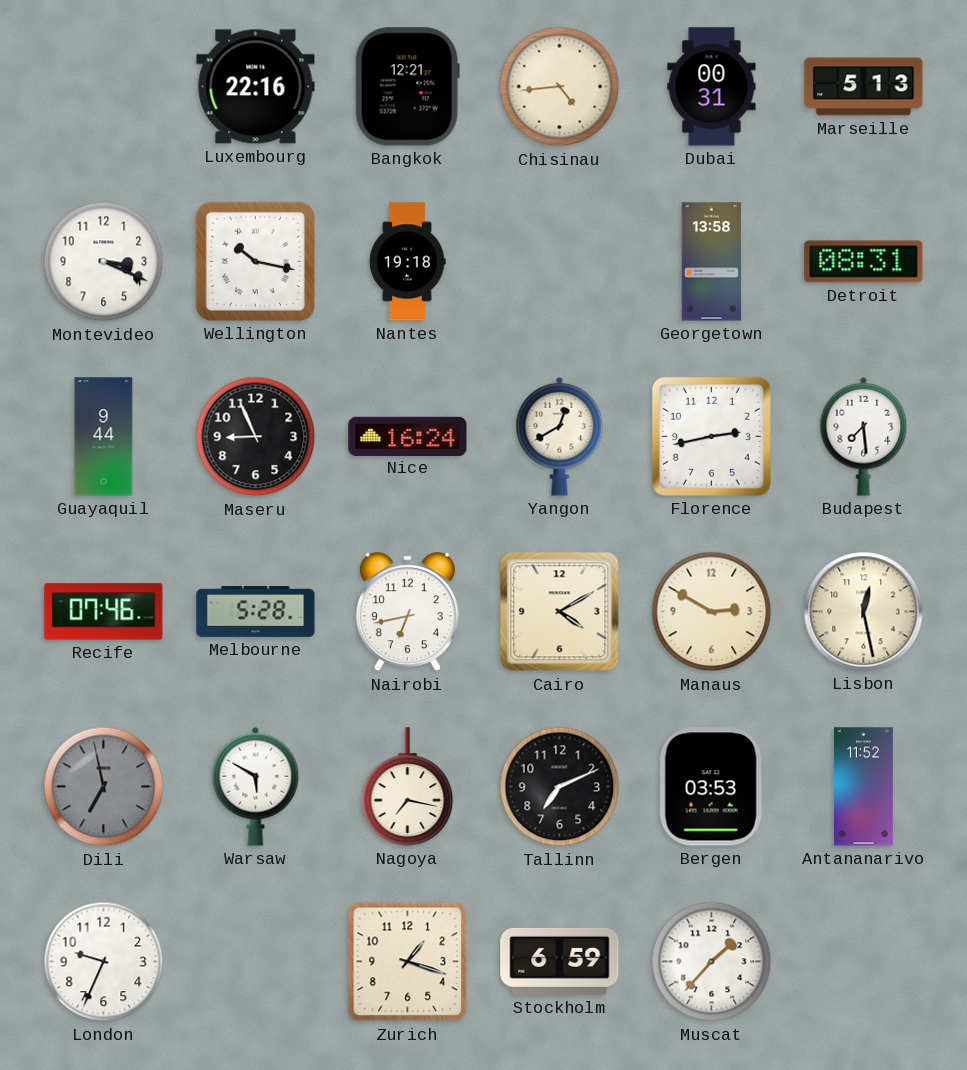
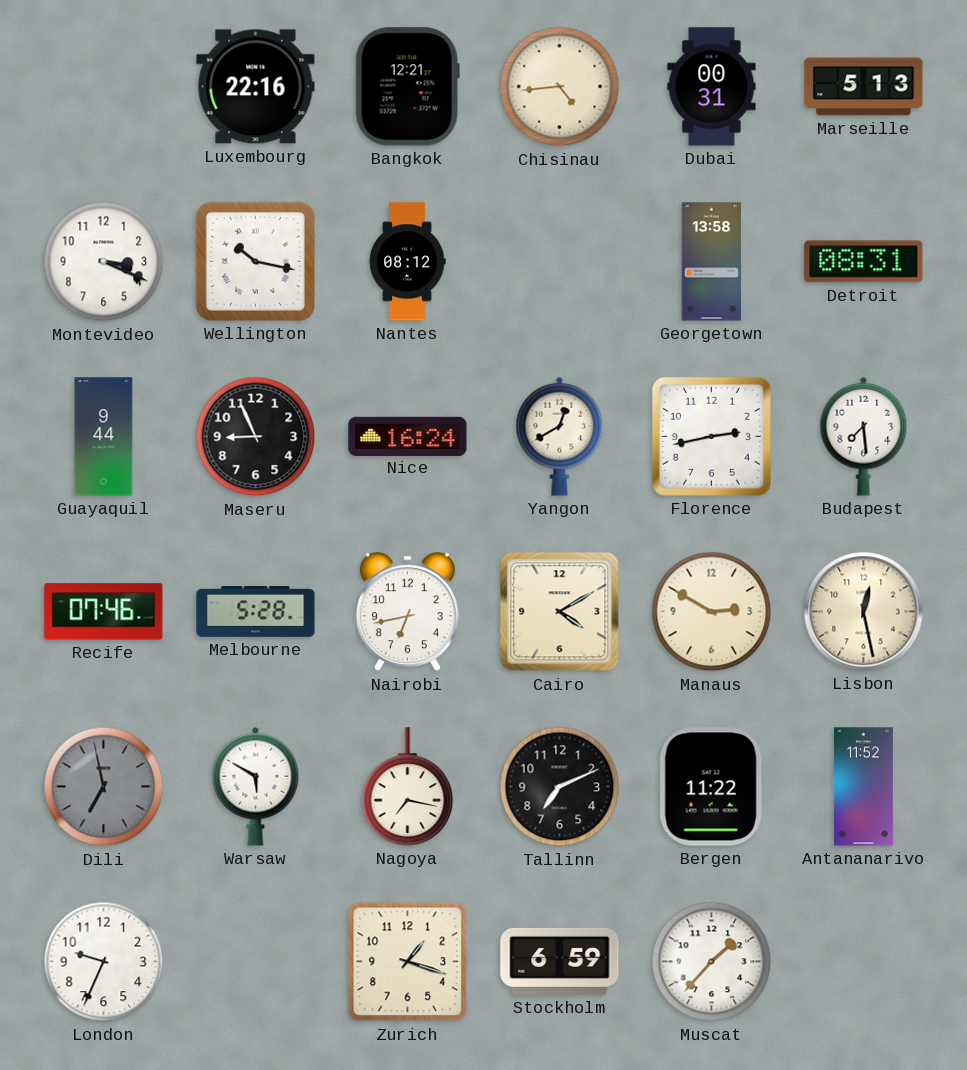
Nantes: 19:18 -> 08:12
Bergen: 03:53 -> 11:22
